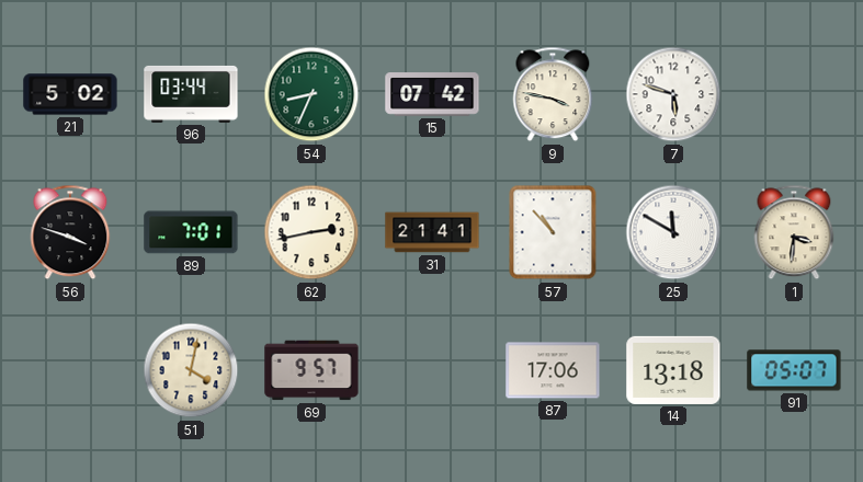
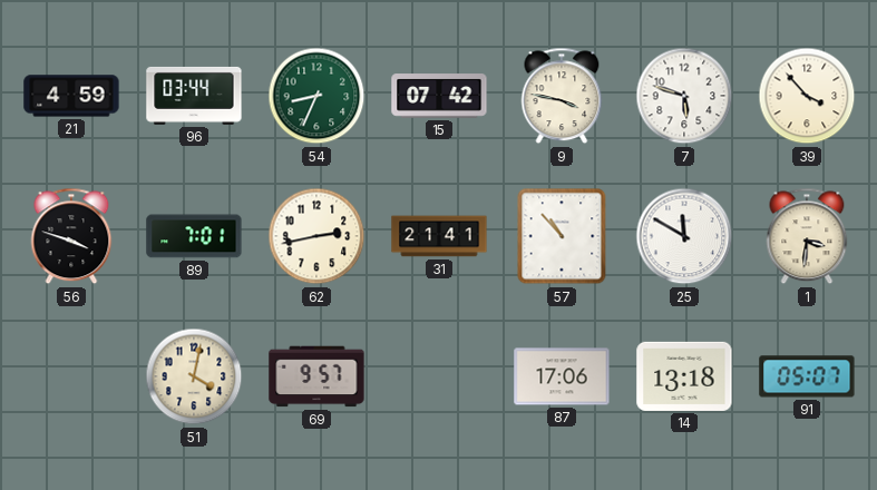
21: 5:02 -> 4:59
39: none -> 3:53
